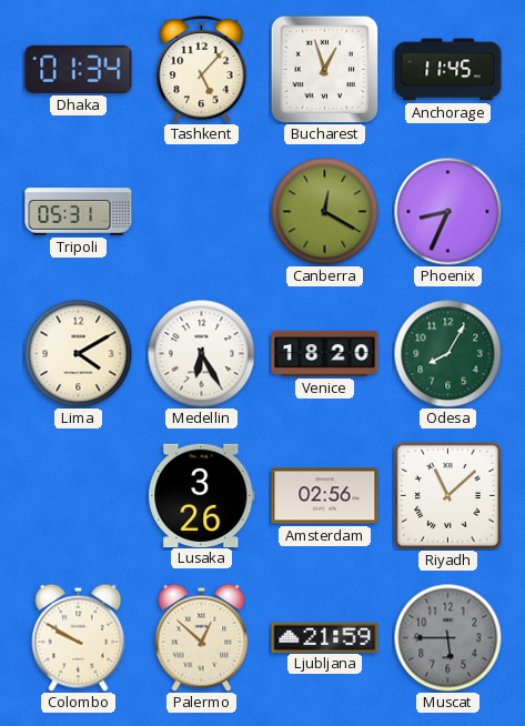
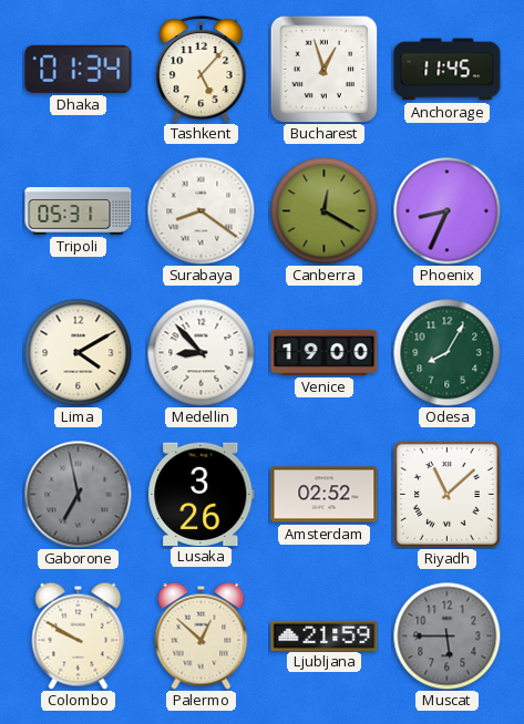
Surabaya: none -> 8:21
Medellin: 6:25 -> 8:53
Venice: 18:20 -> 19:00
Gaborone: none -> 6:58
Amsterdam: 02:56 -> 02:52
